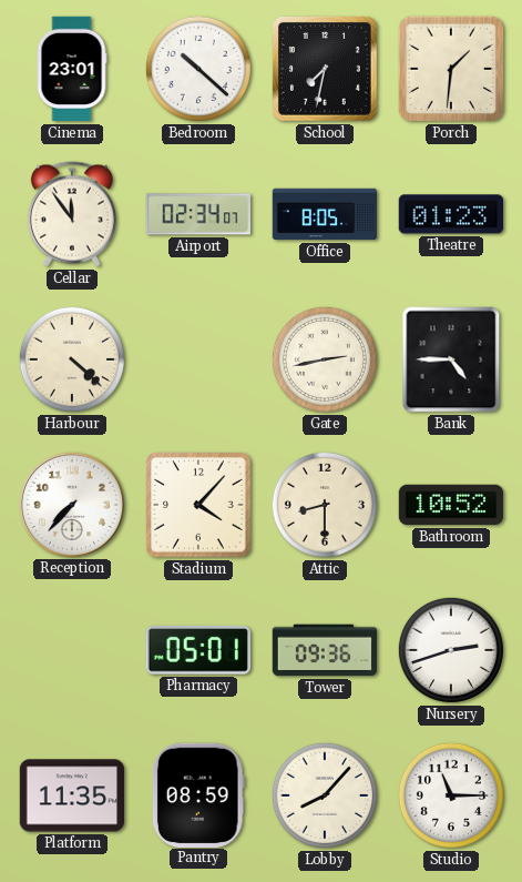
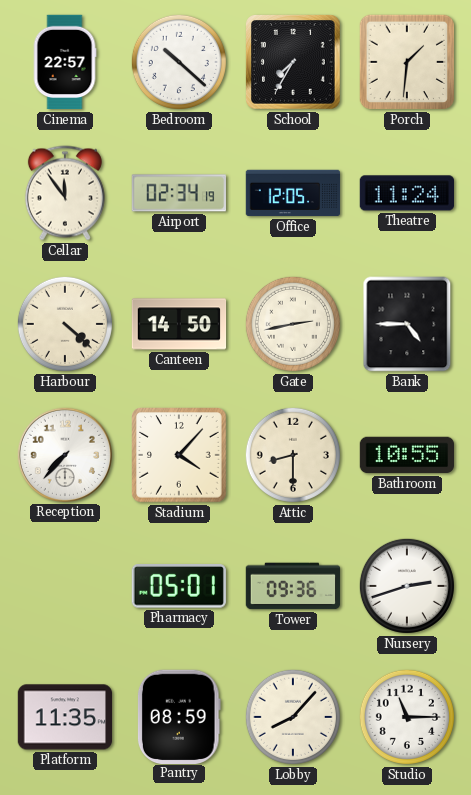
Cinema: 23:01 -> 22:57
School: 7:32 -> 7:35
Airport: 02:34:07 -> 02:34:19
Office: 8:05 -> 12:05
Theatre: 01:23 -> 11:24
Canteen: none -> 14:50
Bathroom: 10:52 -> 10:55
